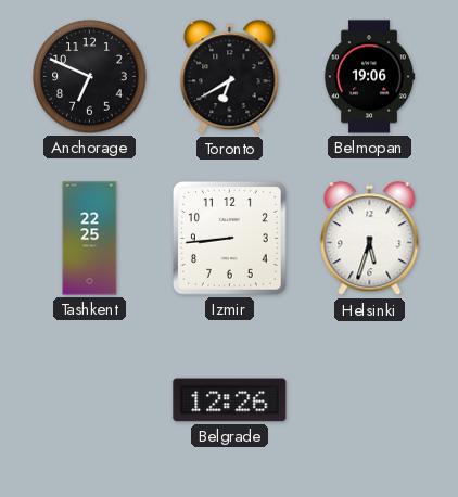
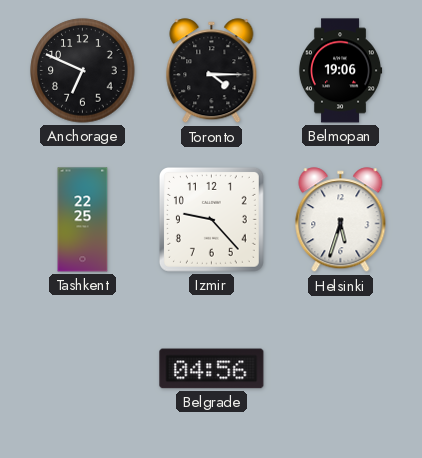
Toronto: 6:40 -> 4:15
Izmir: 8:44 -> 9:23
Belgrade: 12:26 -> 04:56
